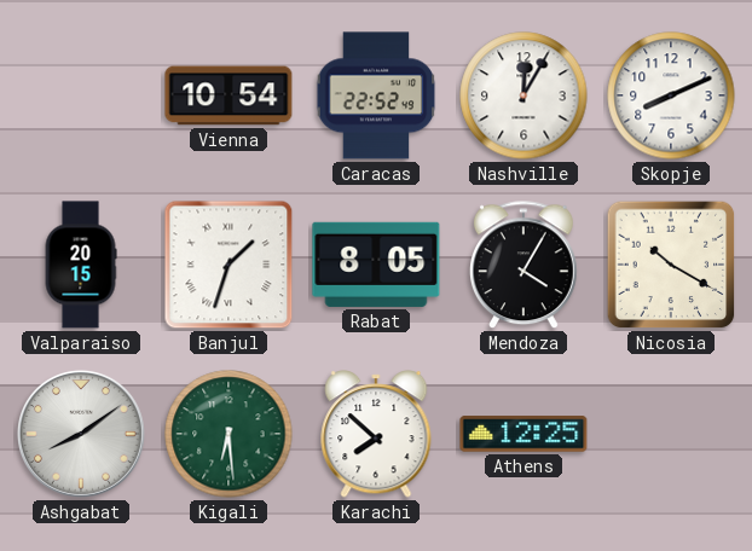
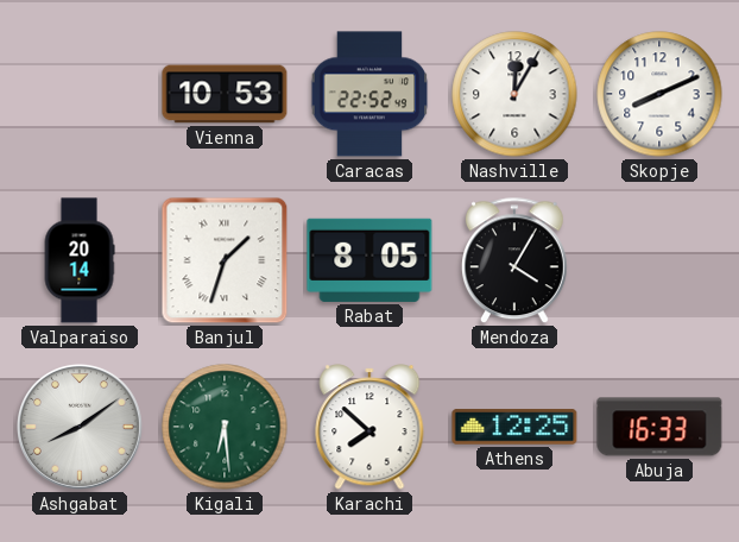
Vienna: 10:54 -> 10:53
Valparaiso: 20:15 -> 20:14
Nicosia: 10:20 -> none
Abuja: none -> 16:33
